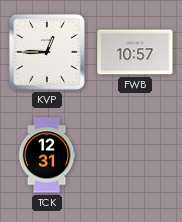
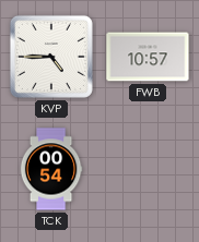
KVP: 12:45 -> 4:45
TCK: 12:31 -> 00:54
